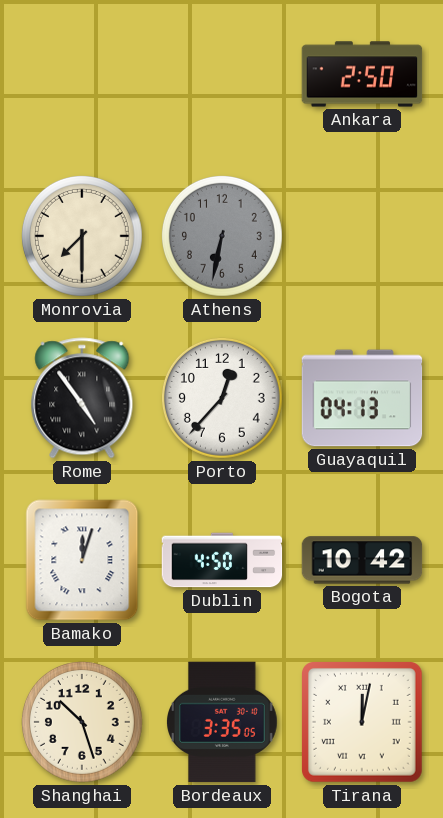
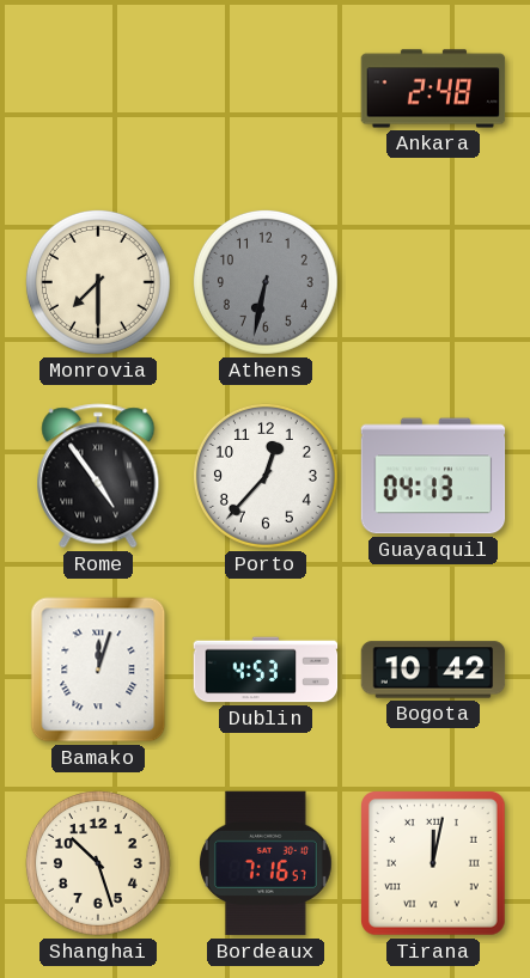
Ankara: 2:50 -> 2:48
Dublin: 4:50 -> 4:53
Bordeaux: 3:35 -> 7:16
